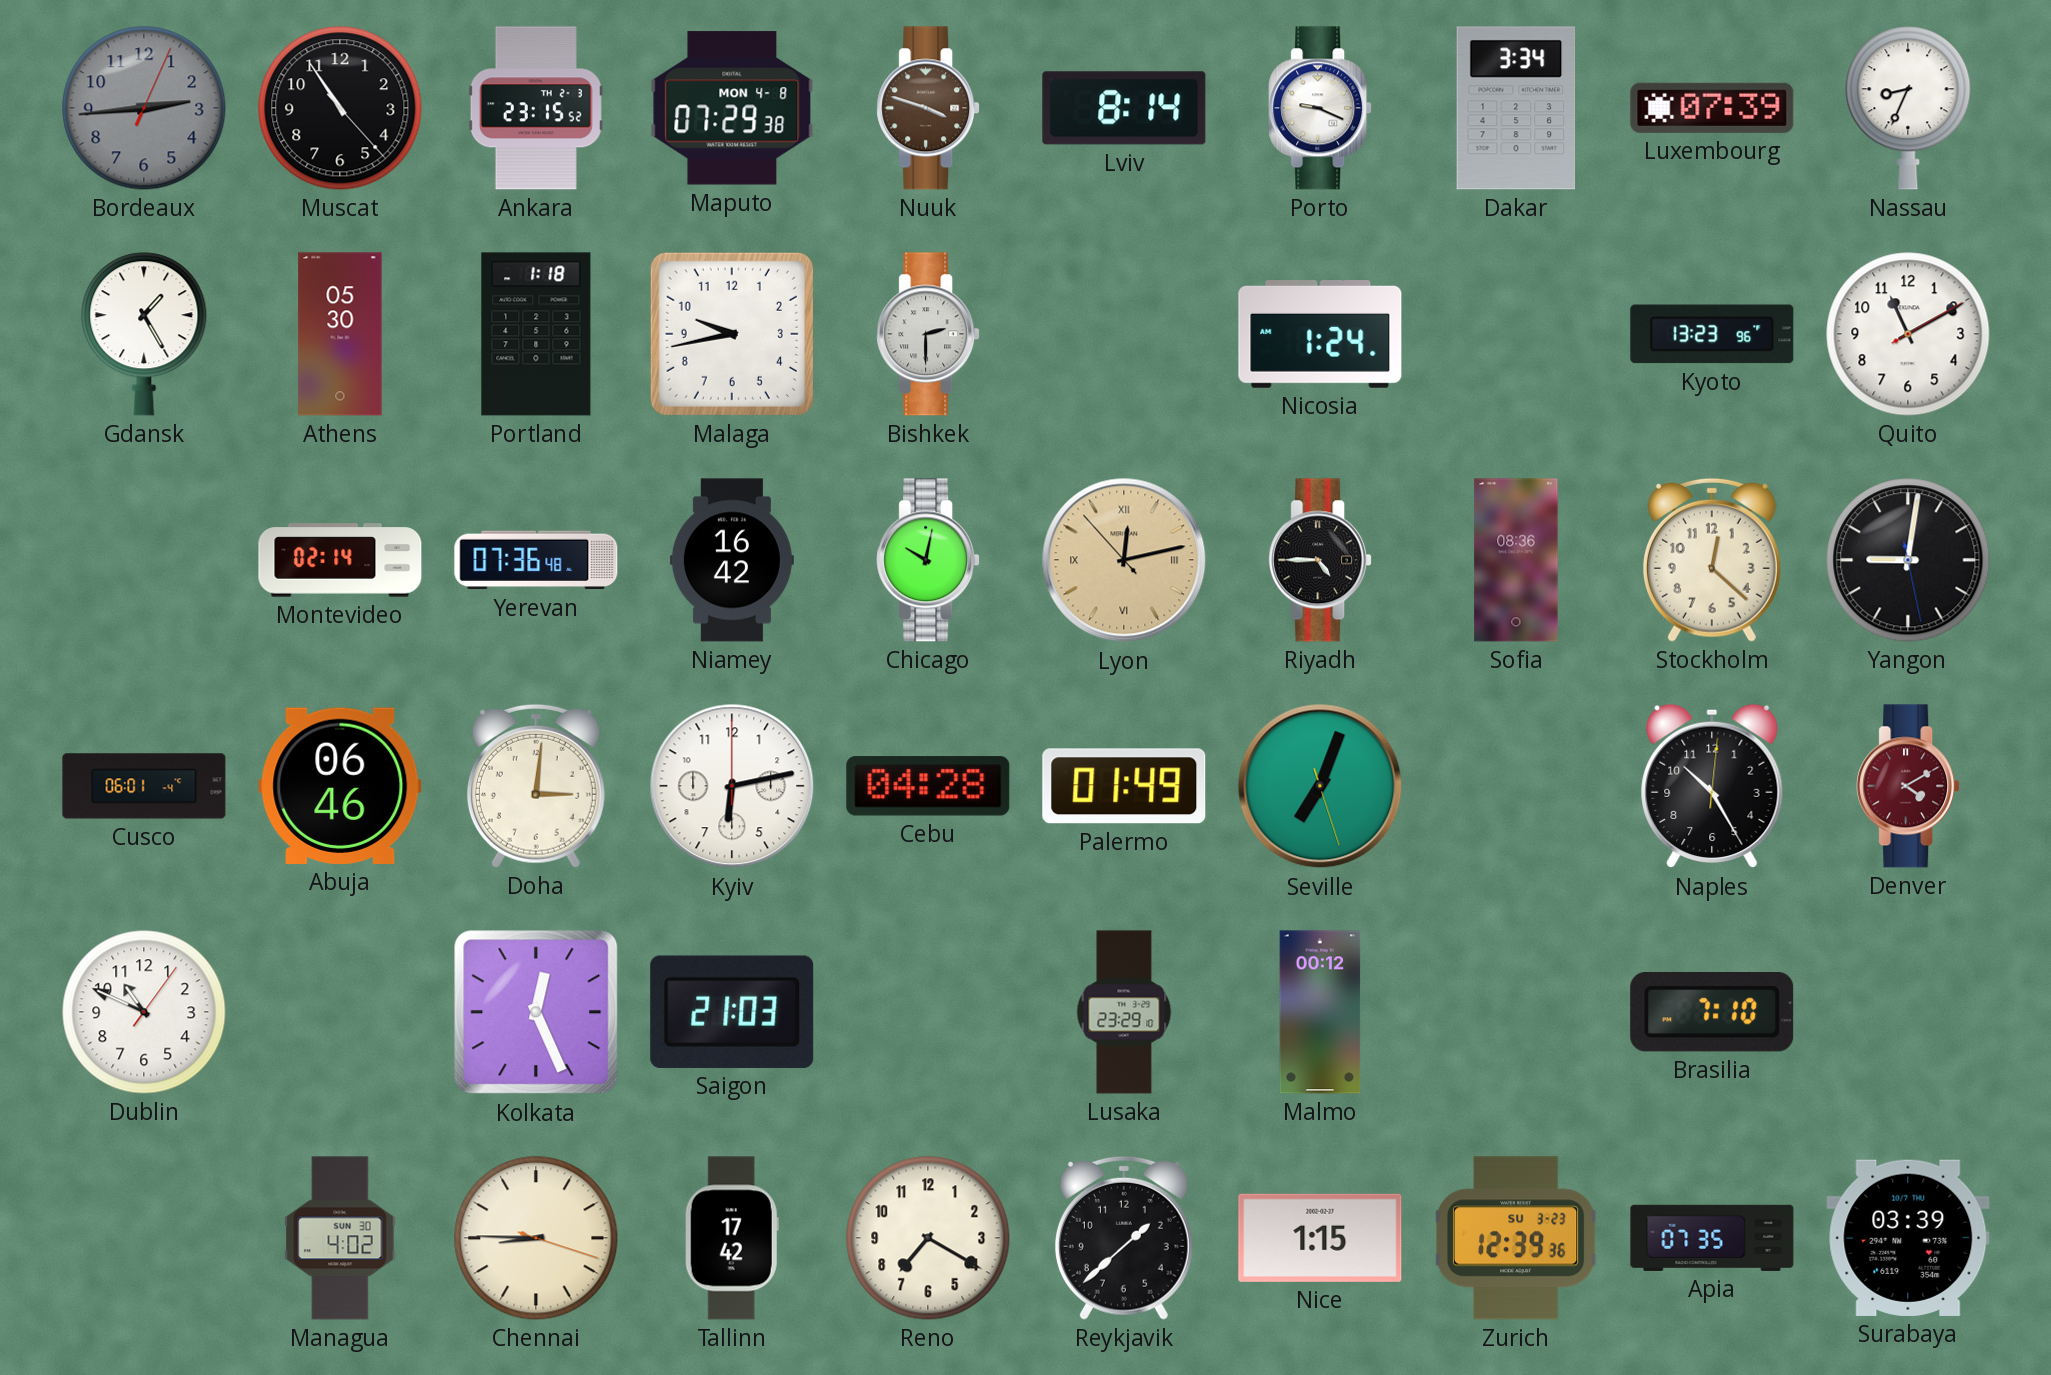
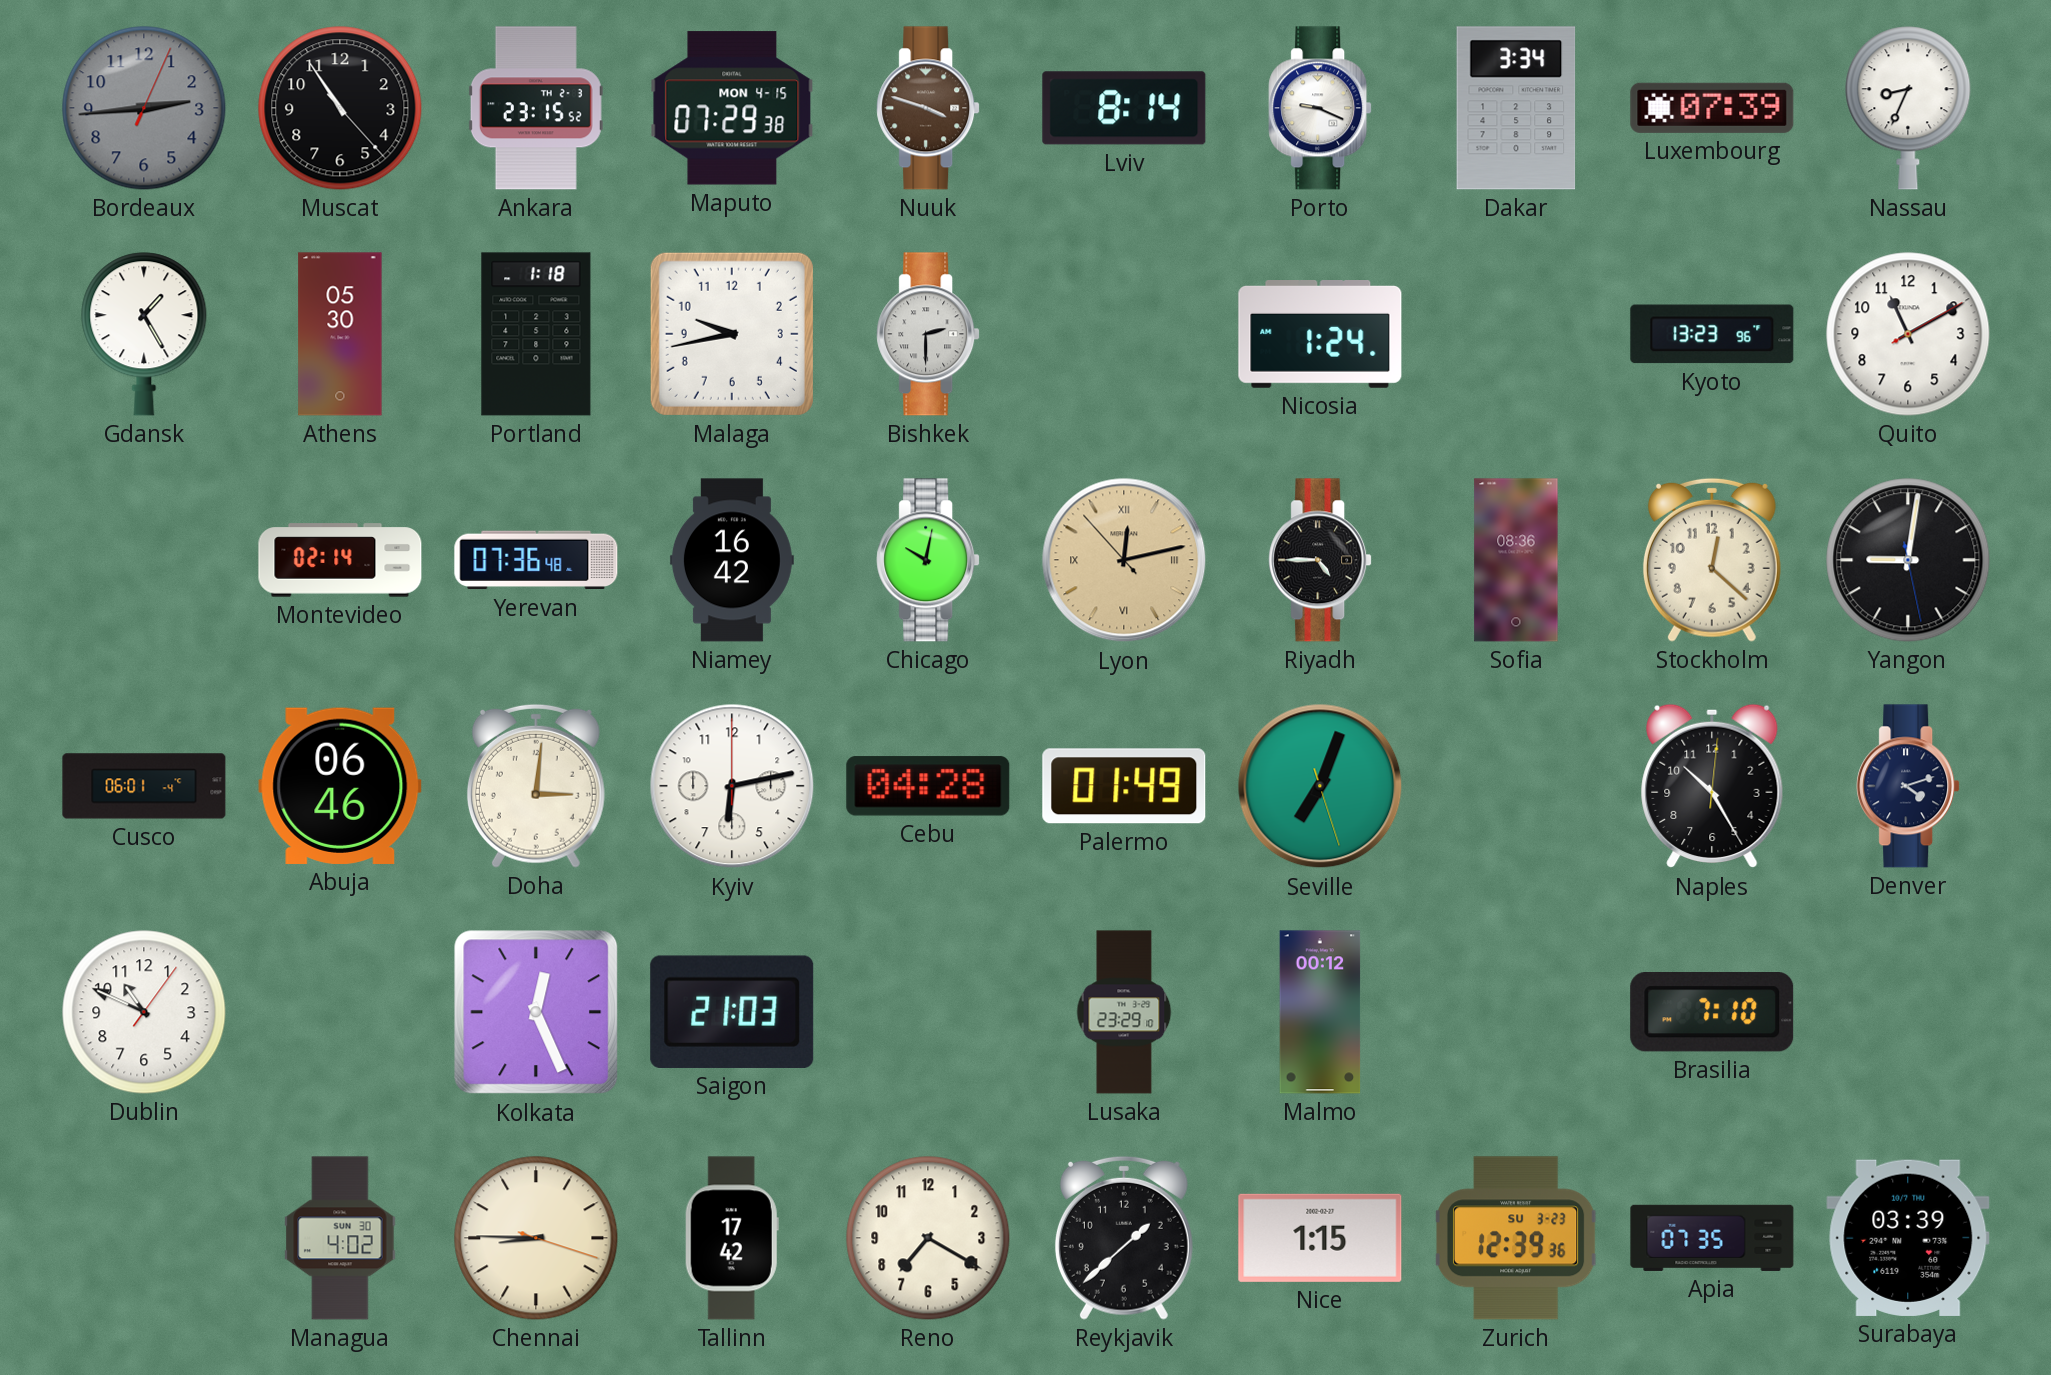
Maputo date: MON 4-8 -> MON 4-15
Denver: 4:10 -> 4:12
Denver dial: burgundy -> navy
